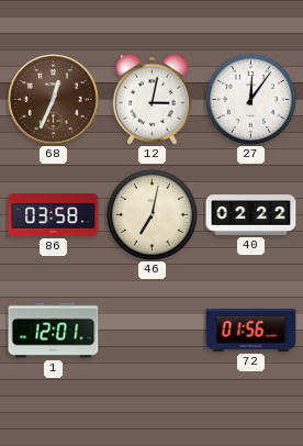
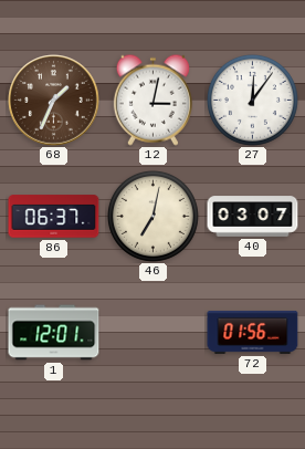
68: 12:34 -> 1:34
86: 03:58 -> 06:37
40: 02:22 -> 03:07
